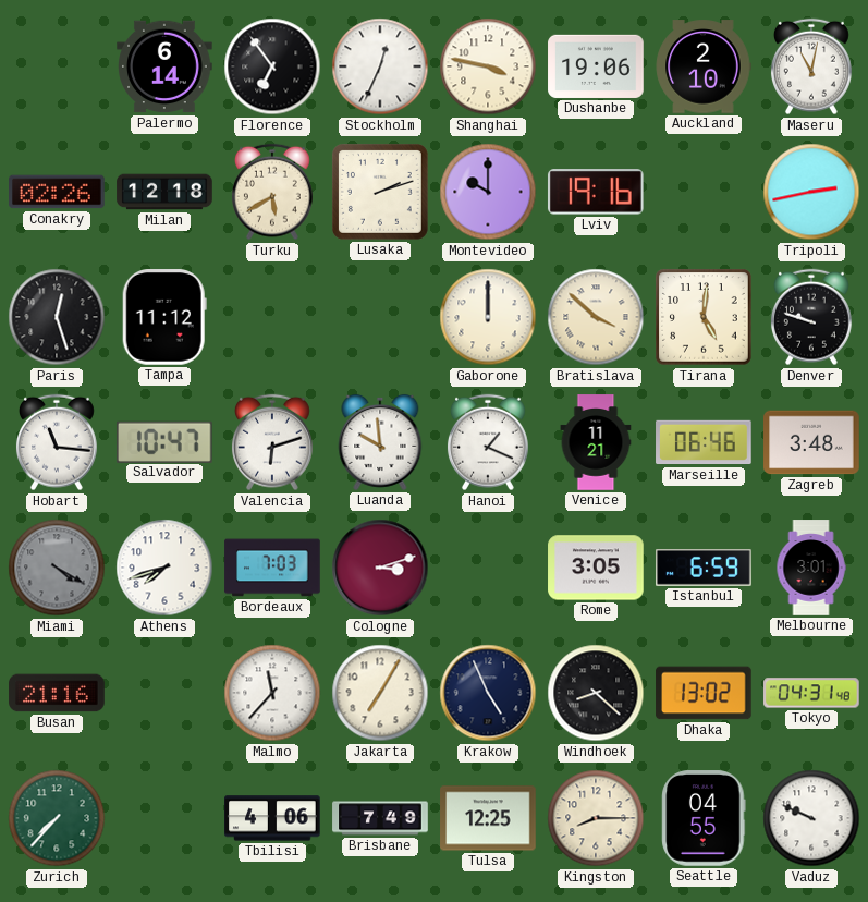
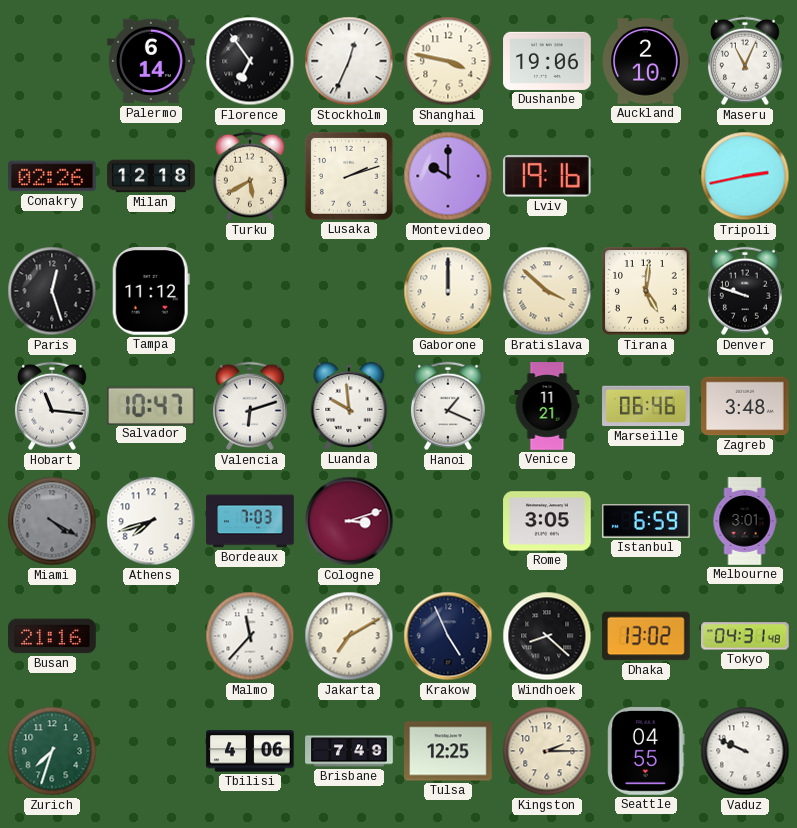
Maseru: 11:02 -> 11:04
Jakarta: 7:05 -> 7:10
Zurich: 7:37 -> 7:33
Kingston: 8:15 -> 2:15
